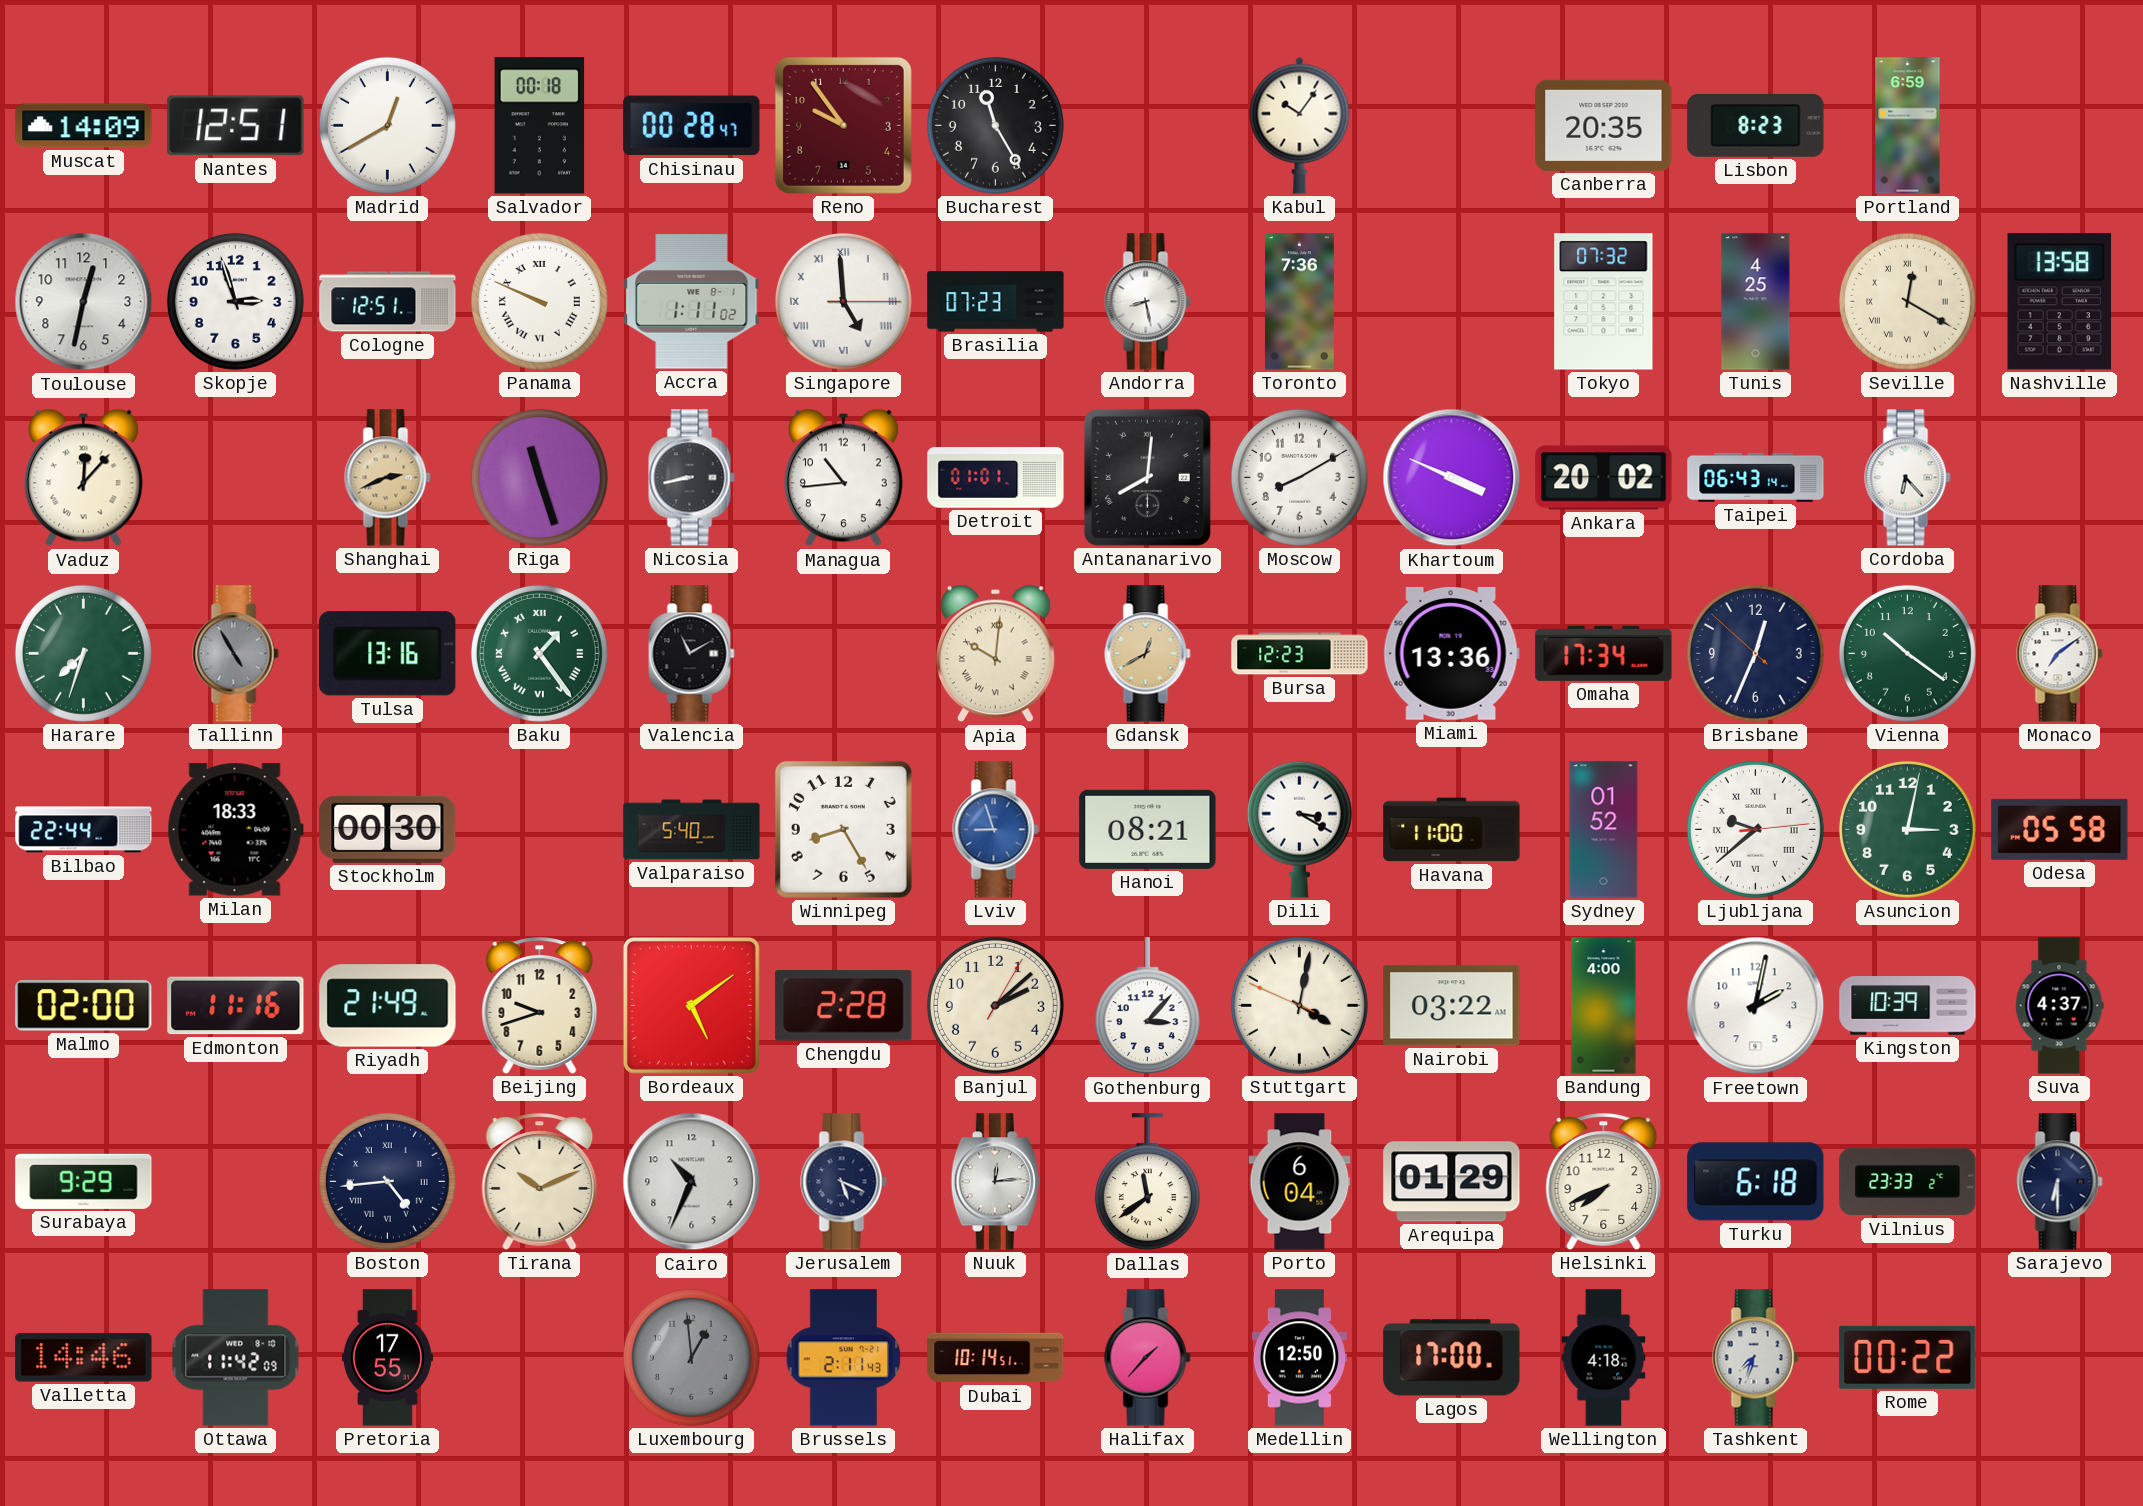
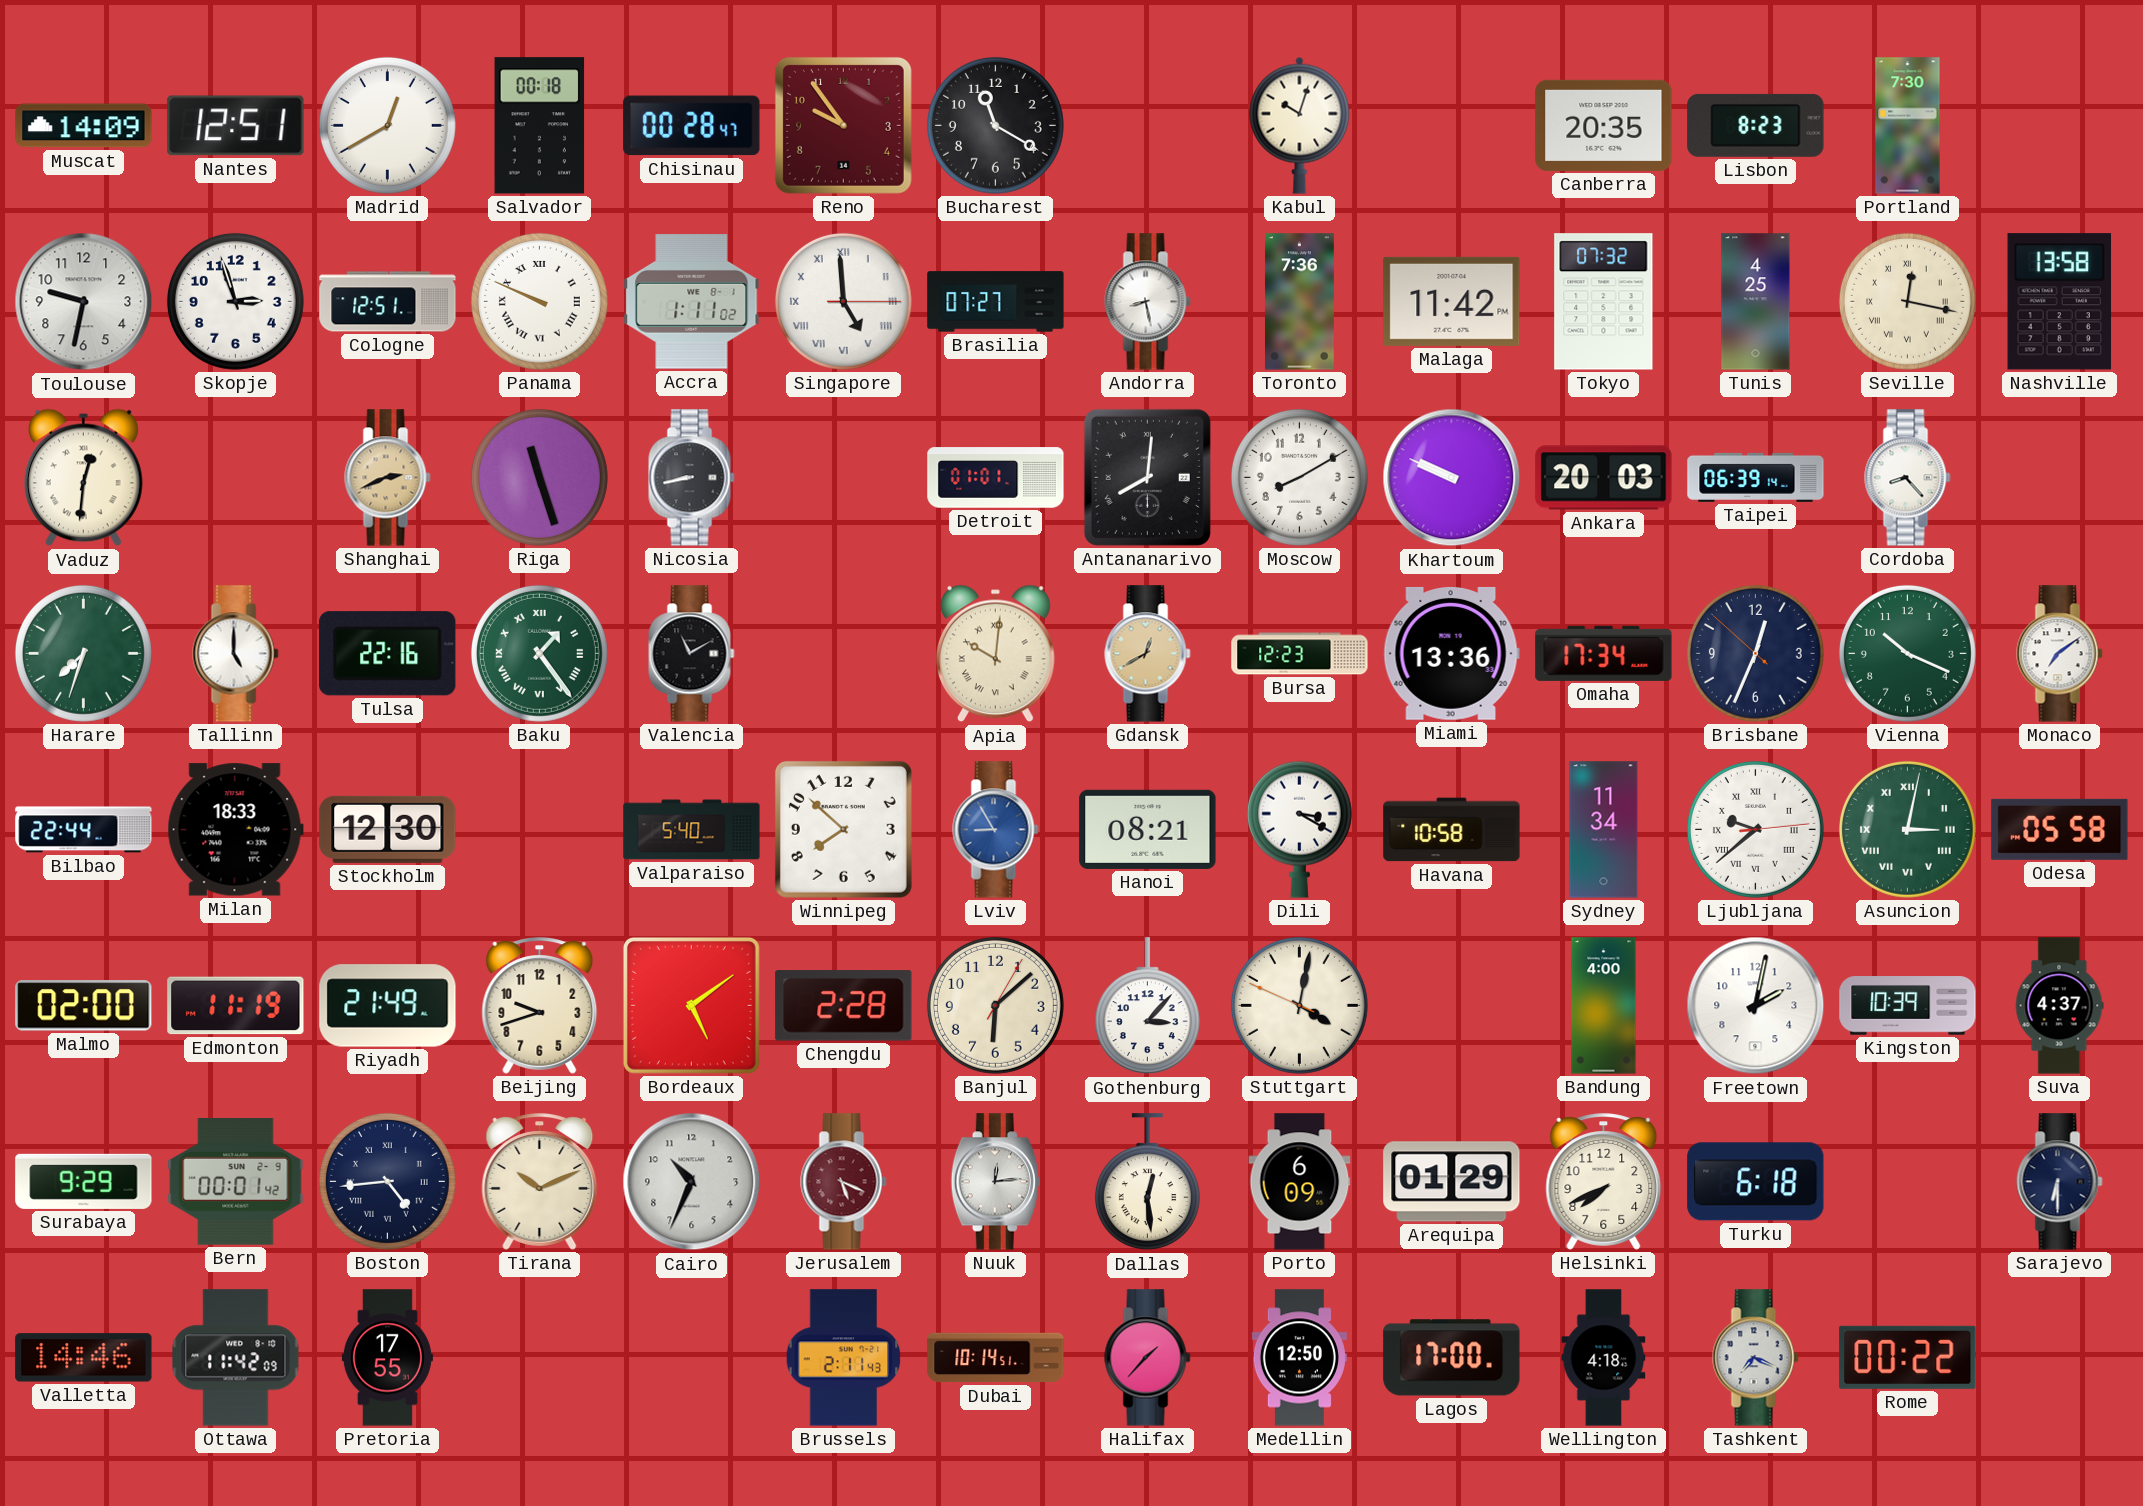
Bucharest: 11:25 -> 11:20
Kabul: 10:06 -> 10:03
Portland: 6:59 -> 7:30
Toulouse: 12:32 -> 9:32
Brasilia: 07:23 -> 07:27
Malaga: none -> 11:42
Seville: 12:20 -> 12:17
Vaduz: 12:07 -> 12:31
Managua: 10:44 -> none
Khartoum: 3:49 -> 9:49
Ankara: 20:02 -> 20:03
Taipei: 06:43 -> 06:39
Cordoba: 6:23 -> 8:23
Tallinn: 4:55 -> 5:00
Tallinn dial: grey -> white
Tulsa: 13:16 -> 22:16
Vienna: 10:21 -> 10:19
Stockholm: 00:30 -> 12:30
Winnipeg: 8:25 -> 7:52
Lviv: 8:57 -> 8:55
Havana: 11:00 -> 10:58
Sydney: 01:52 -> 11:34
Asuncion numerals: Arabic -> Roman
Edmonton: 11:16 -> 11:19
Banjul: 2:08 -> 6:08
Nairobi: 03:22 -> none
Bern: none -> 00:01
Jerusalem dial: navy -> burgundy
Dallas: 11:39 -> 12:29
Porto: 6:04 -> 6:09
Vilnius: 23:33 -> none
Luxembourg: 12:59 -> none
Tashkent: 7:33 -> 7:19
